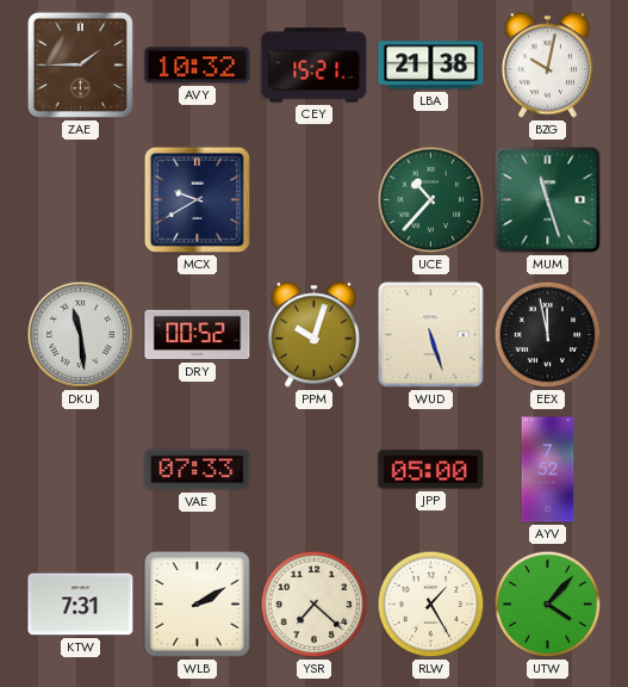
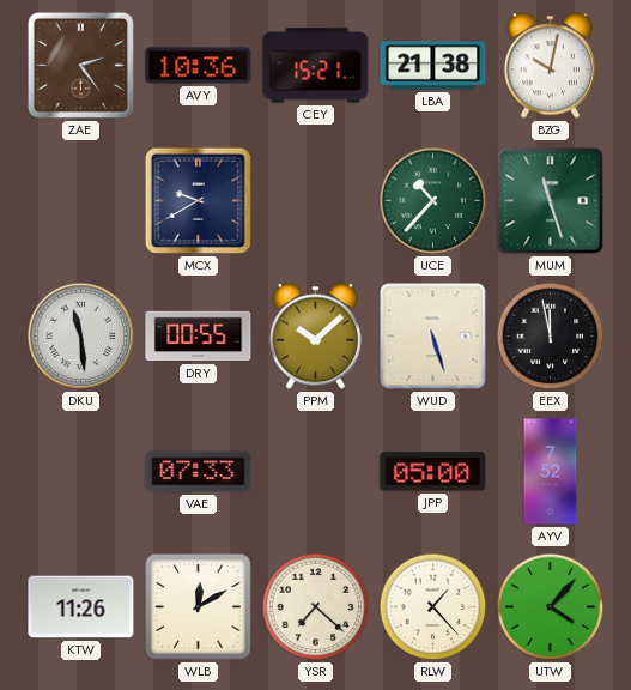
ZAE: 1:45 -> 2:24
AVY: 10:32 -> 10:36
DRY: 00:52 -> 00:55
PPM: 10:03 -> 10:08
KTW: 7:31 -> 11:26
WLB: 2:10 -> 12:10
RLW: 1:25 -> 1:23
